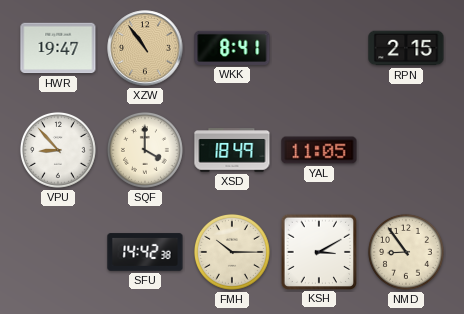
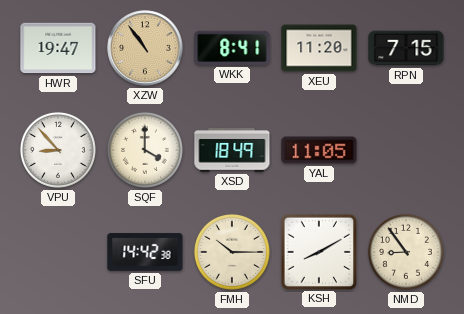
XEU: none -> 11:20
RPN: 2:15 -> 7:15
KSH: 3:10 -> 8:10
